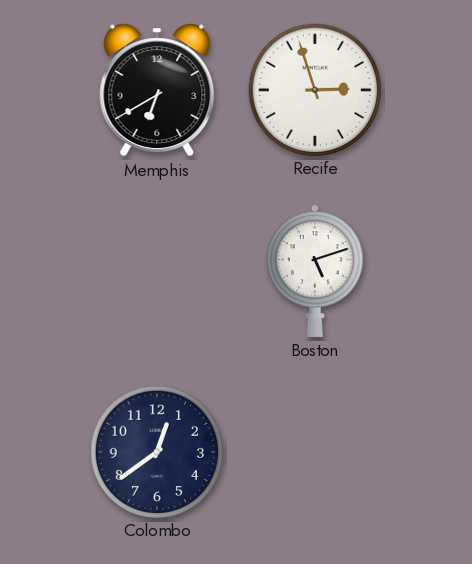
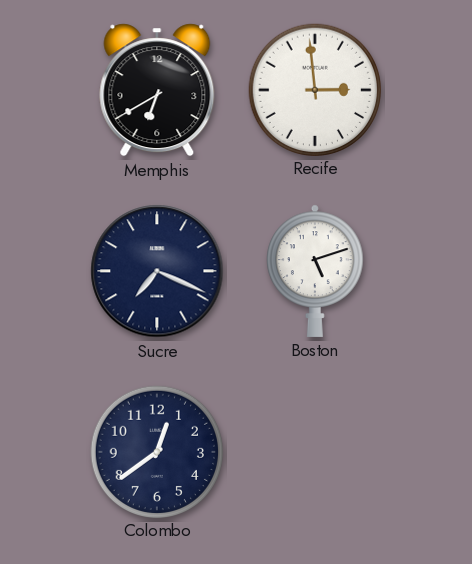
Recife: 2:57 -> 2:59
Sucre: none -> 7:19
